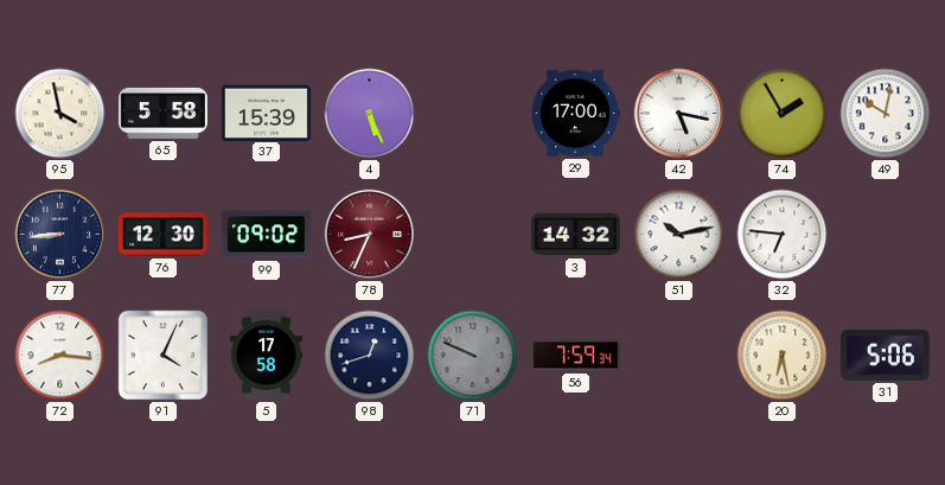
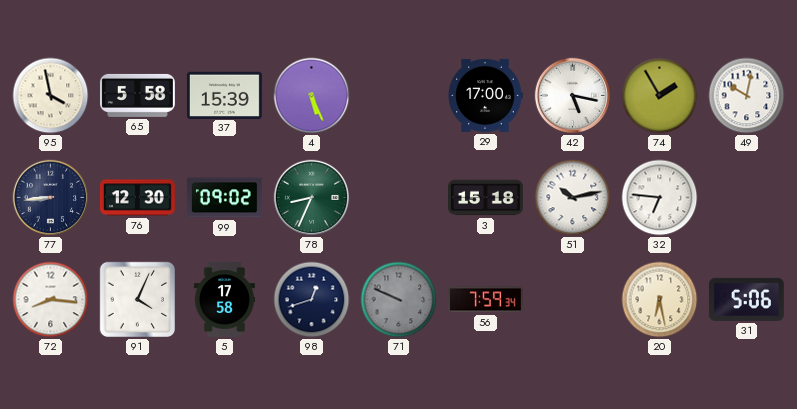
78 dial: burgundy -> green
3: 14:32 -> 15:18
